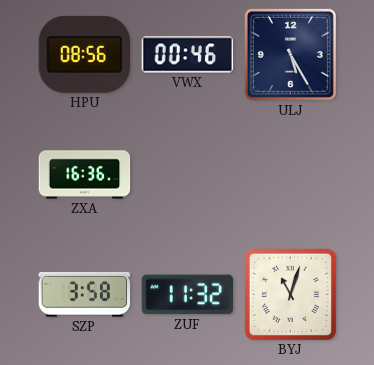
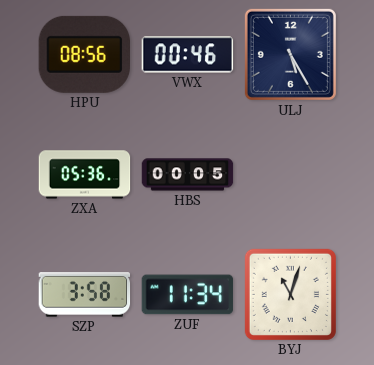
ZXA: 16:36 -> 05:36
HBS: none -> 00:05
ZUF: 11:32 -> 11:34
